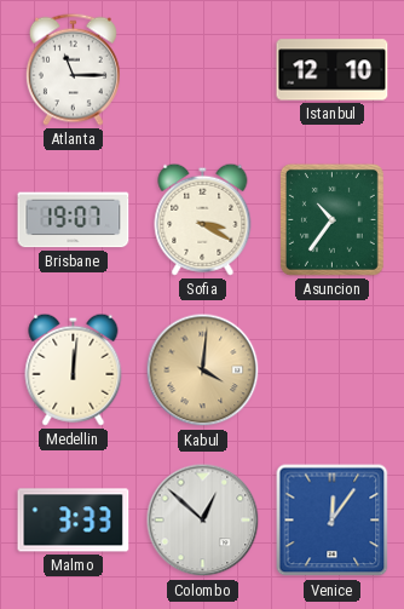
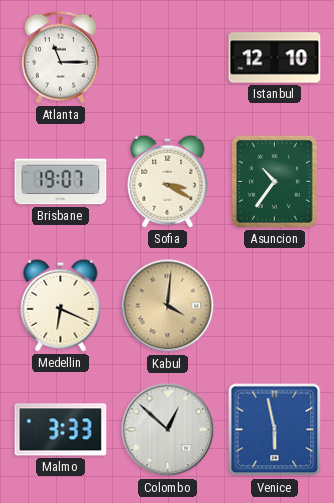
Medellin: 12:01 -> 6:19
Venice: 12:06 -> 5:58
